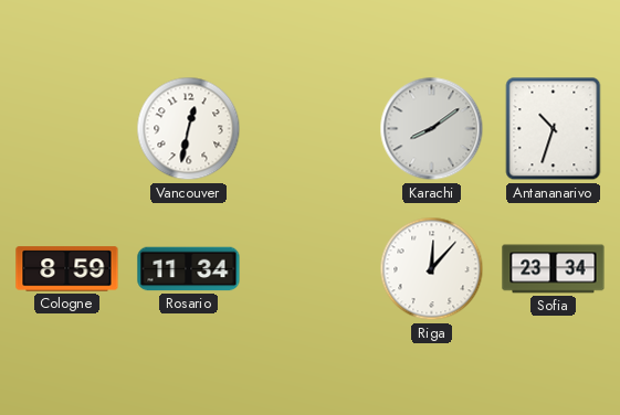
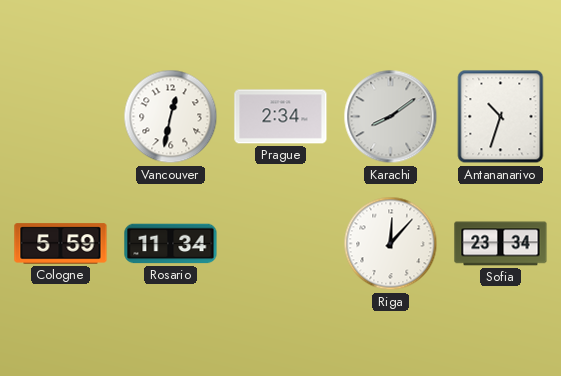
Prague: none -> 2:34
Cologne: 8:59 -> 5:59
